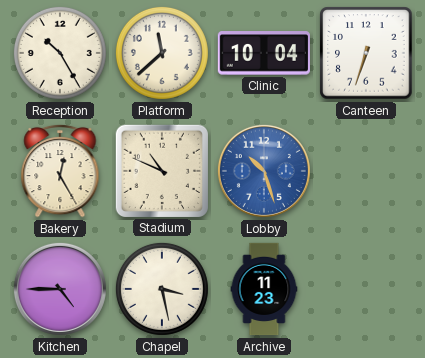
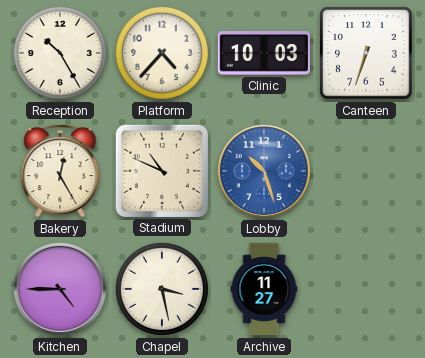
Platform: 11:38 -> 4:37
Clinic: 10:04 -> 10:03
Archive: 11:23 -> 11:27
